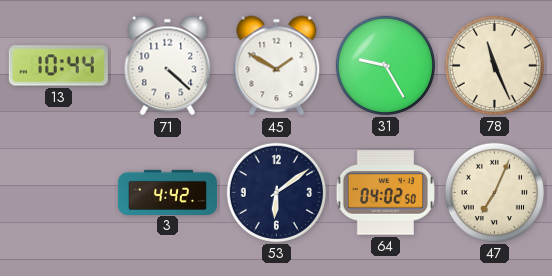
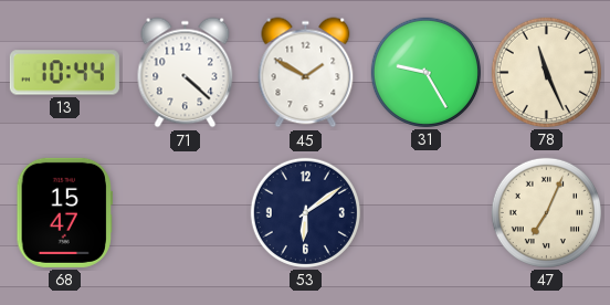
68: none -> 15:47
3: 4:42 -> none
64: 04:02 -> none
